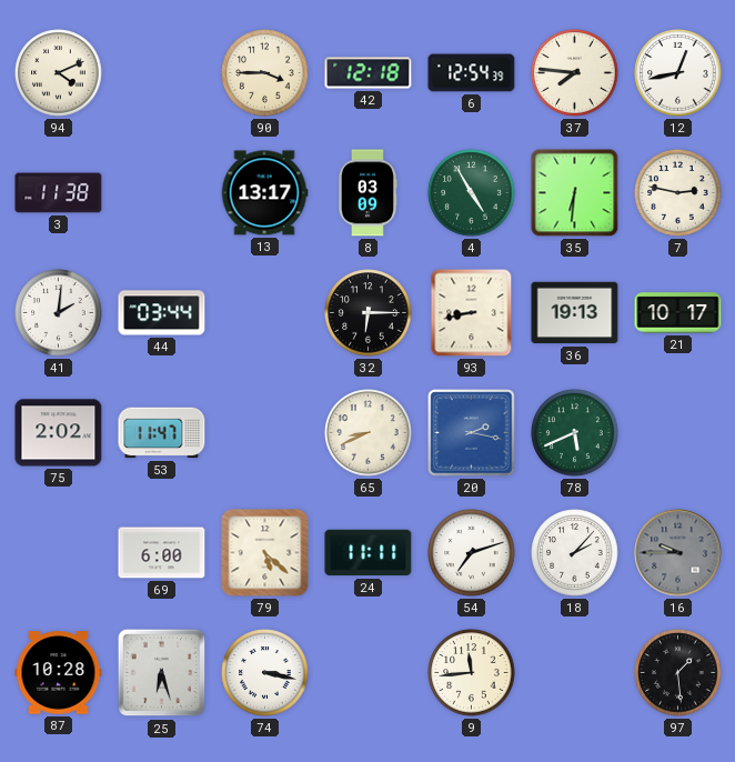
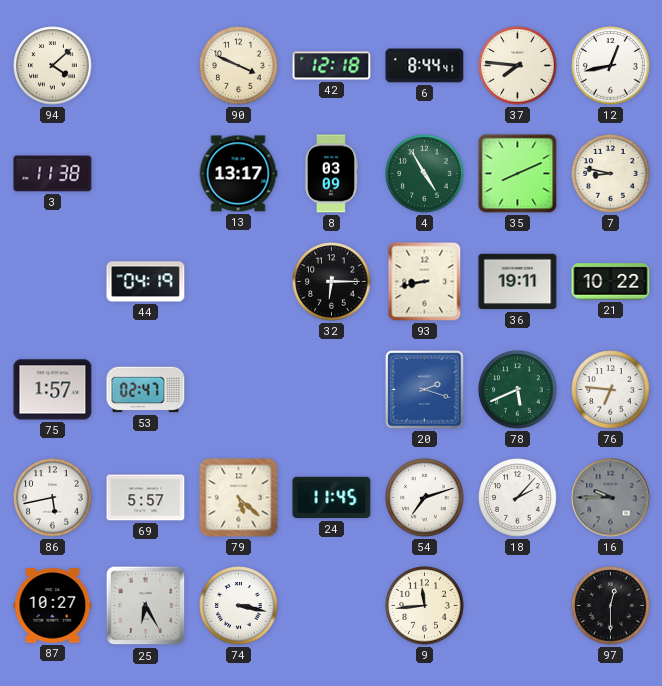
94: 4:11 -> 4:08
90: 3:45 -> 3:49
6: 12:54 -> 8:44
35: 6:31 -> 8:11
7: 2:47 -> 8:47
41: 2:01 -> none
44: 03:44 -> 04:19
36: 19:13 -> 19:11
21: 10:17 -> 10:22
75: 2:02 -> 1:57
53: 11:47 -> 02:47
65: 8:41 -> none
20: 2:17 -> 2:18
76: none -> 6:46
86: none -> 5:43
69: 6:00 -> 5:57
24: 11:11 -> 11:45
87: 10:28 -> 10:27
25: 6:27 -> 6:25
97: 1:29 -> 12:30
